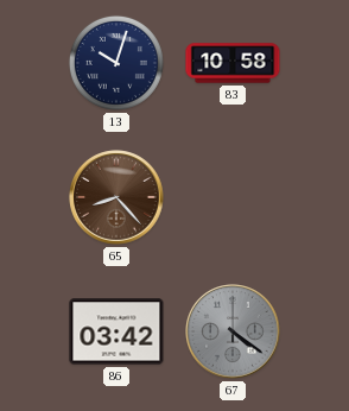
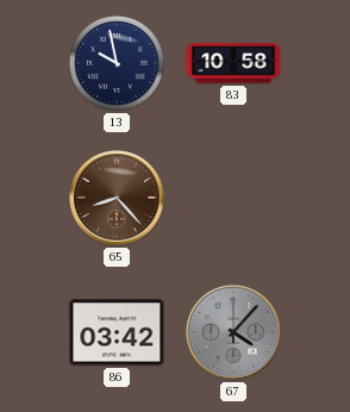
13: 10:03 -> 9:58
67: 4:21 -> 4:07
